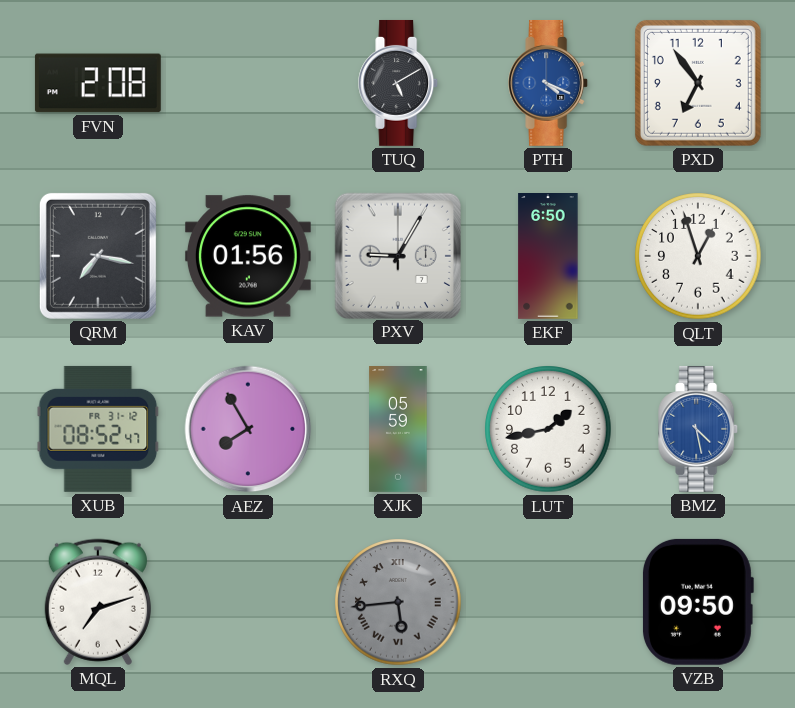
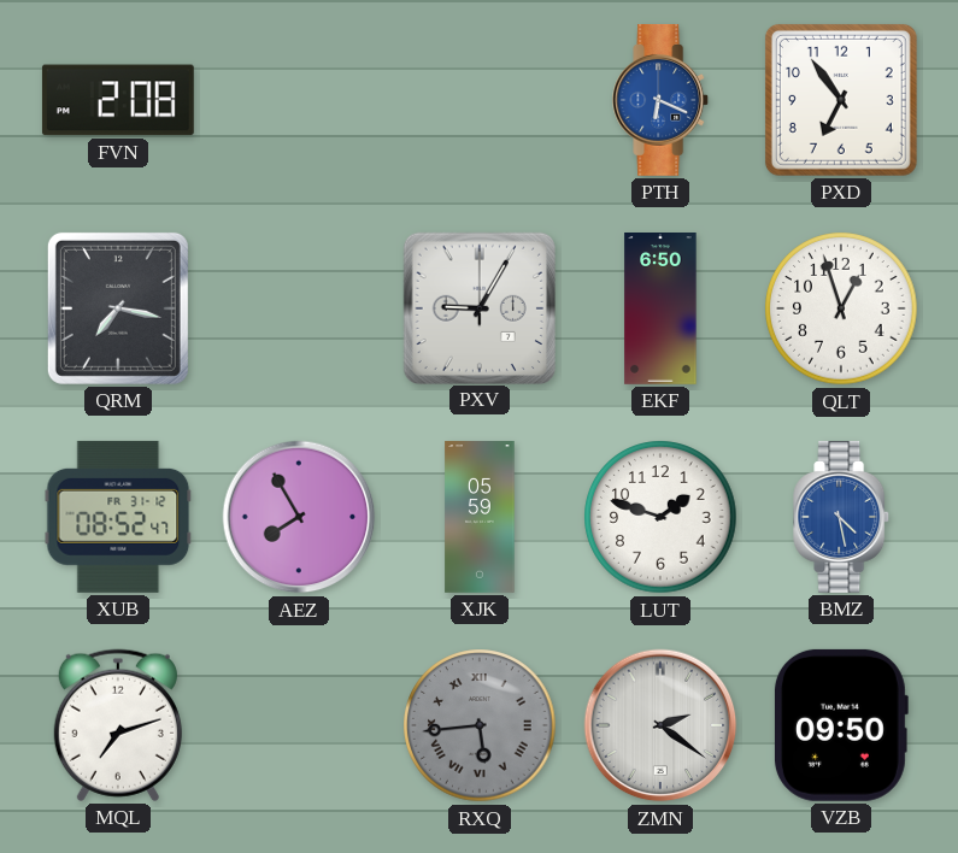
TUQ: 5:10 -> none
PTH: 4:19 -> 6:19
KAV: 01:56 -> none
LUT: 1:43 -> 1:48
ZMN: none -> 2:21
